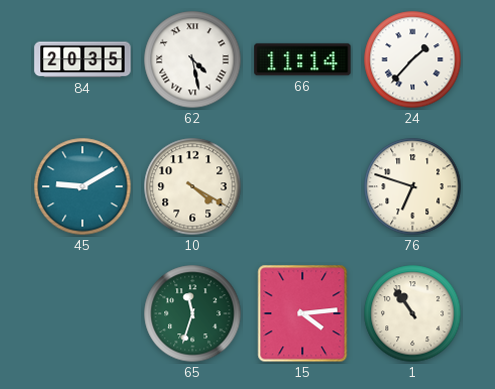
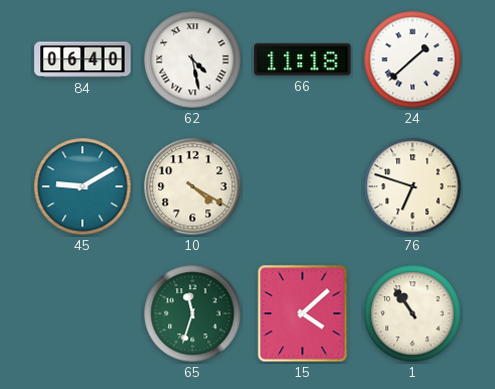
84: 20:35 -> 06:40
66: 11:14 -> 11:18
24: 1:37 -> 1:38
15: 4:14 -> 4:08
